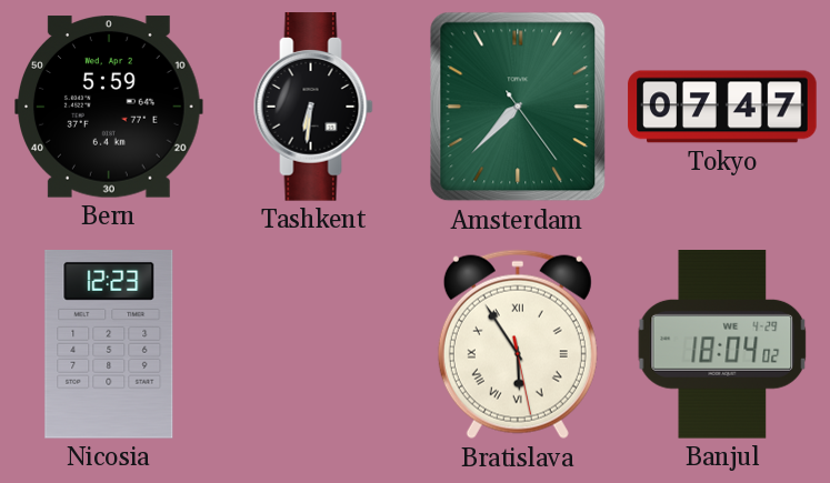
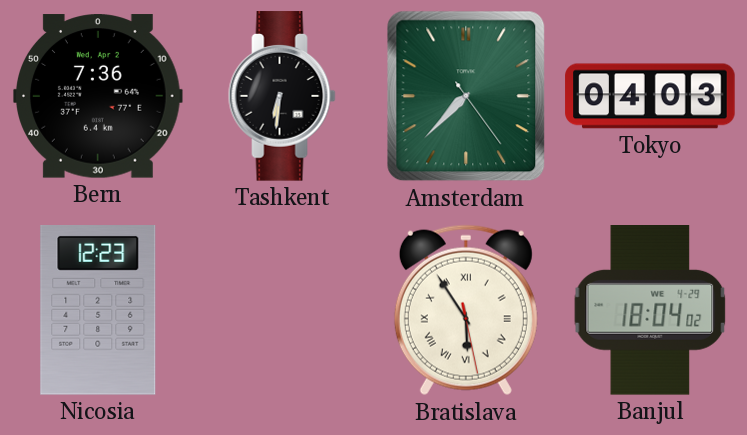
Bern: 5:59 -> 7:36
Tokyo: 07:47 -> 04:03
